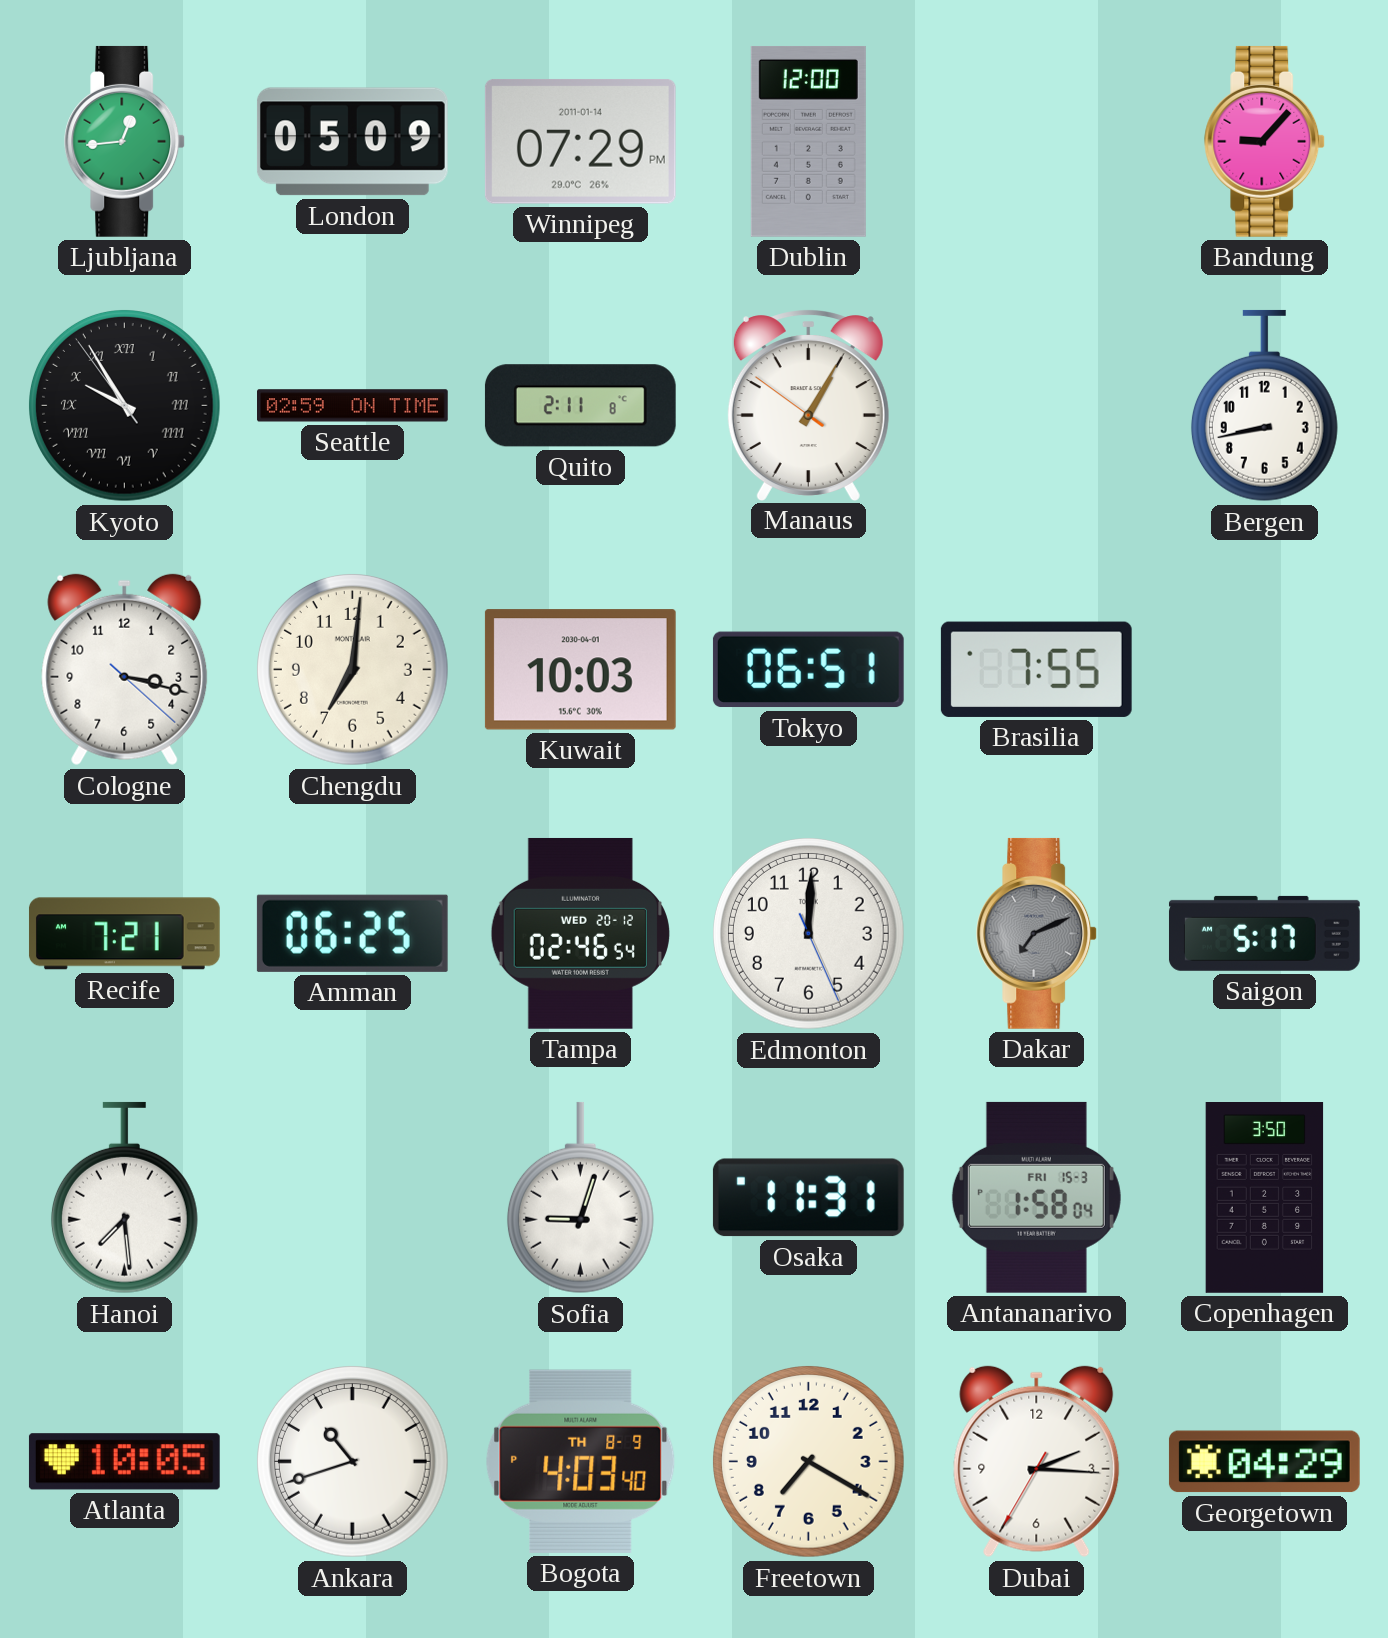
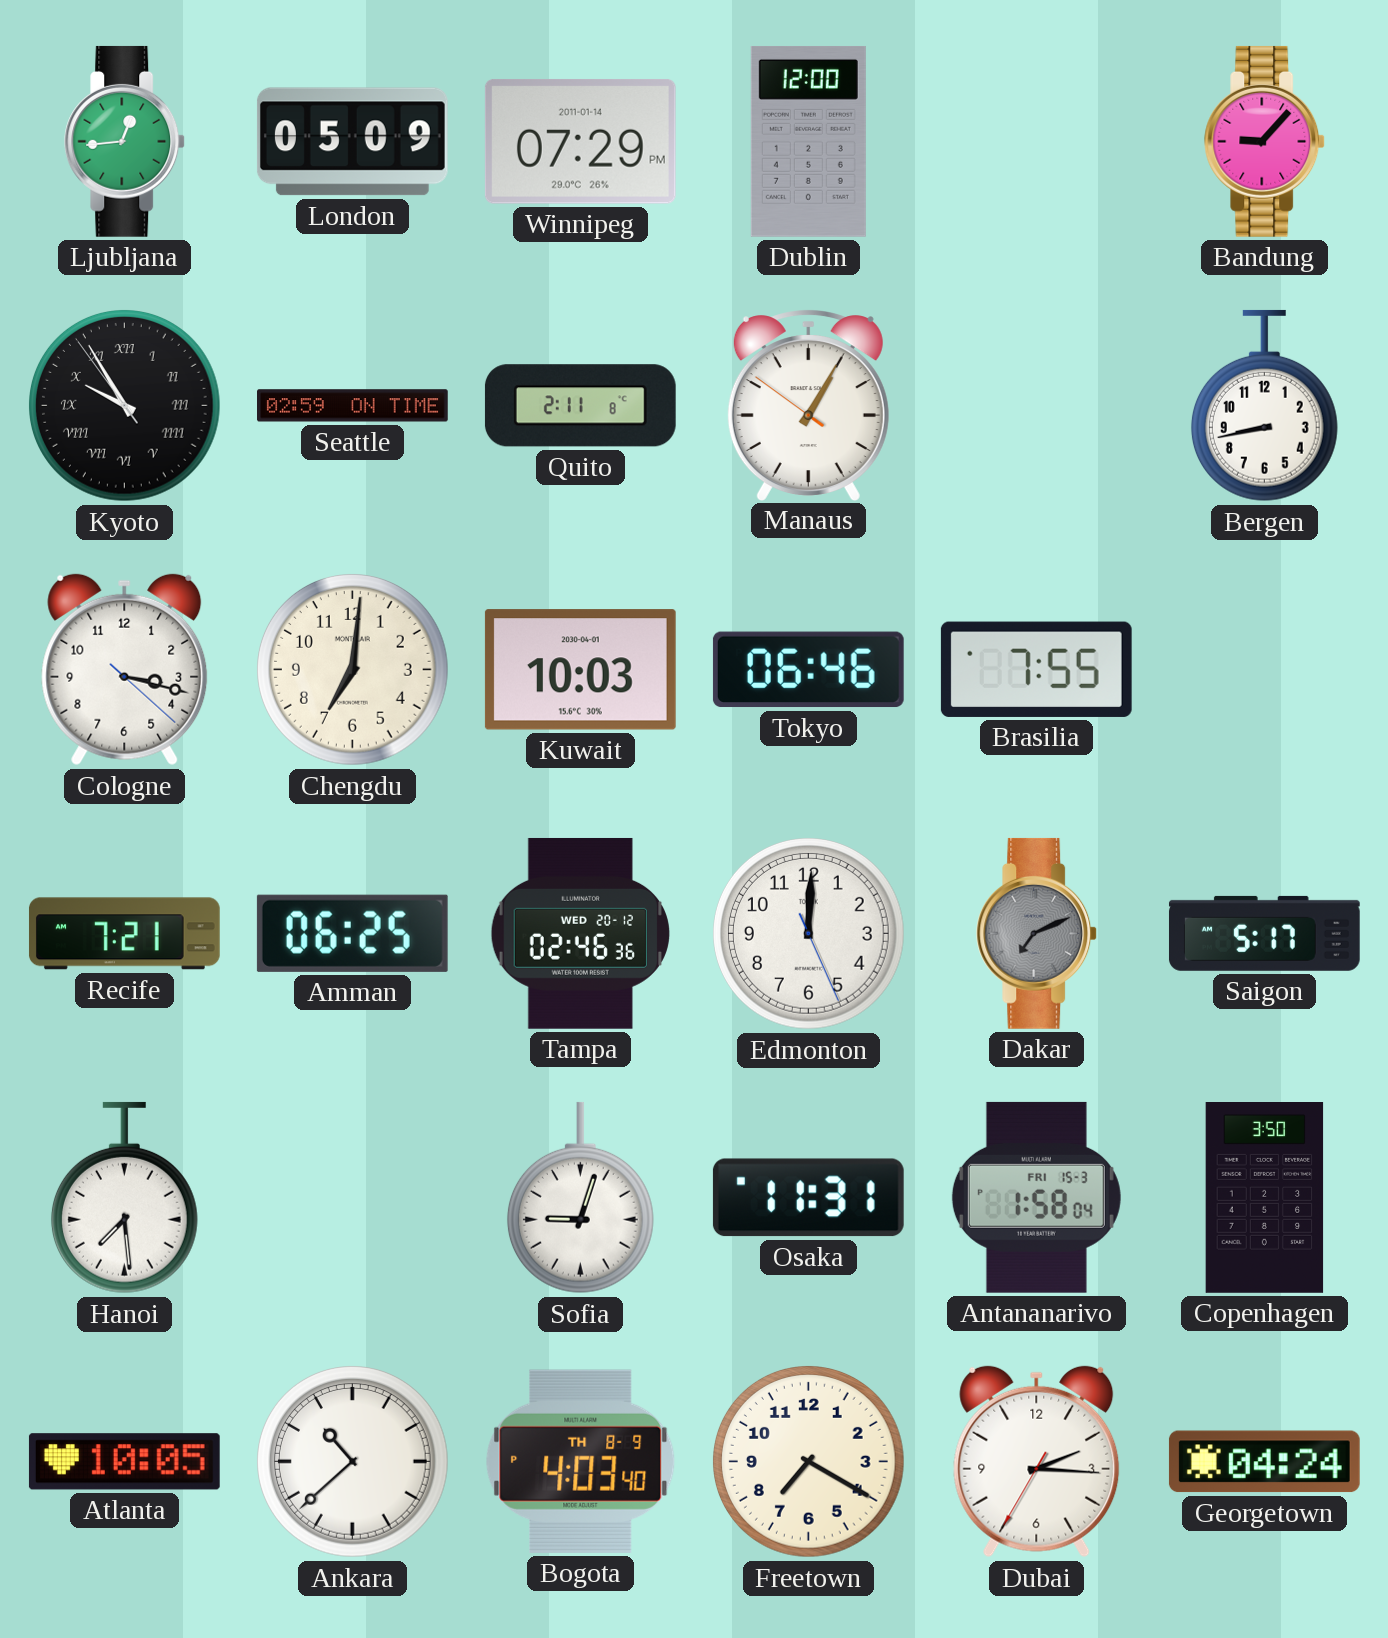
Tokyo: 06:51 -> 06:46
Tampa: 02:46:54 -> 02:46:36
Ankara: 10:42 -> 10:38
Georgetown: 04:29 -> 04:24
